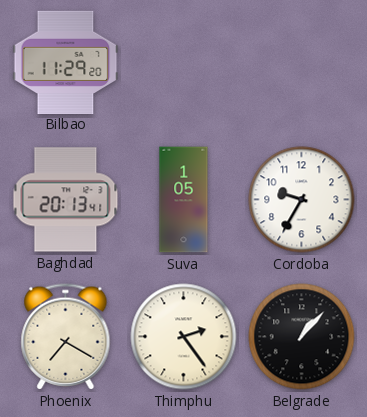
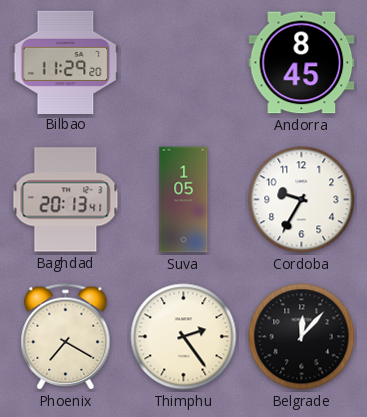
Andorra: none -> 8:45
Belgrade: 1:07 -> 12:07
